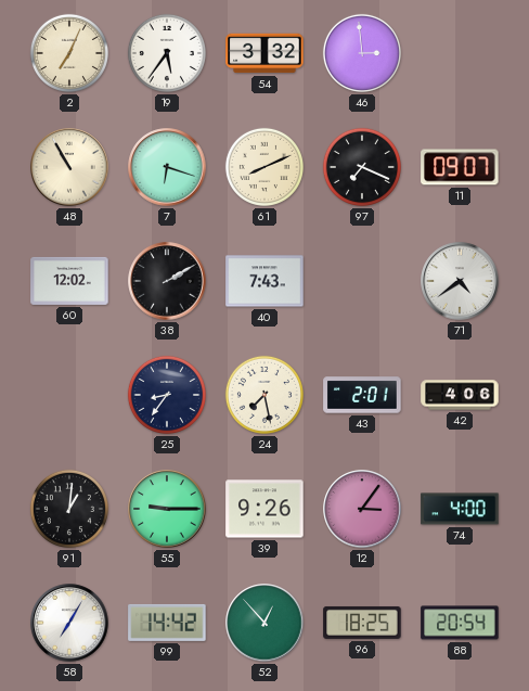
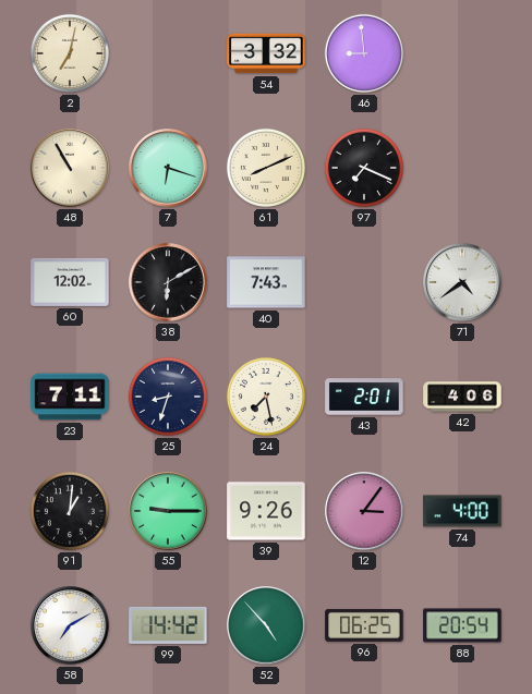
2: 7:04 -> 7:02
19: 5:36 -> none
46: 2:59 -> 8:59
11: 09:07 -> none
38: 2:10 -> 6:10
23: none -> 7:11
25: 8:36 -> 8:33
58: 7:05 -> 7:10
52: 12:53 -> 4:53
96: 18:25 -> 06:25
